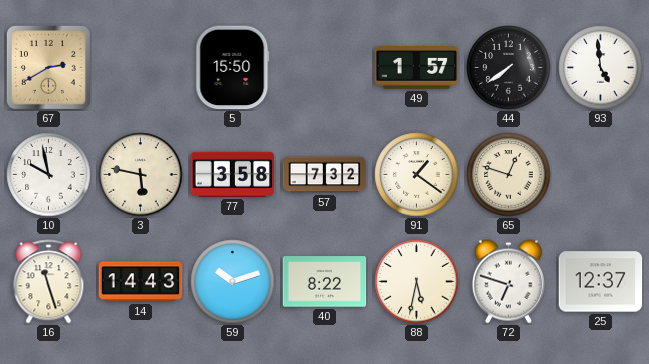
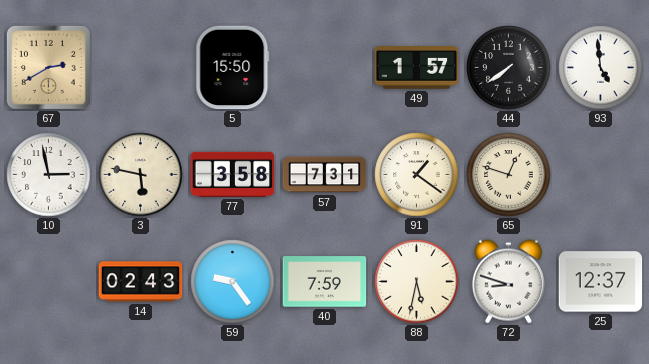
10: 9:58 -> 2:58
57: 7:32 -> 7:31
16: 11:27 -> none
14: 14:43 -> 02:43
59: 10:12 -> 9:24
40: 8:22 -> 7:59
72: 6:48 -> 8:48
